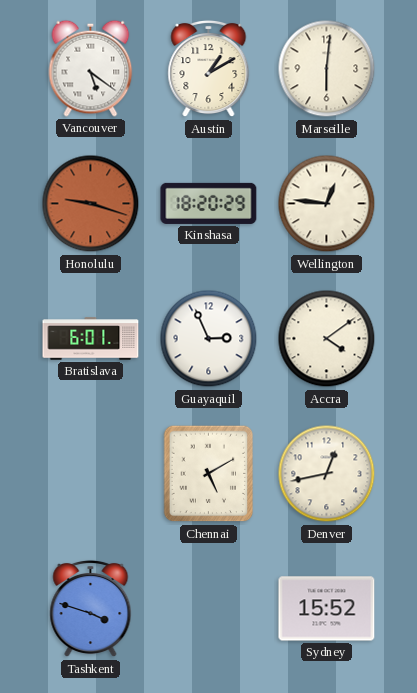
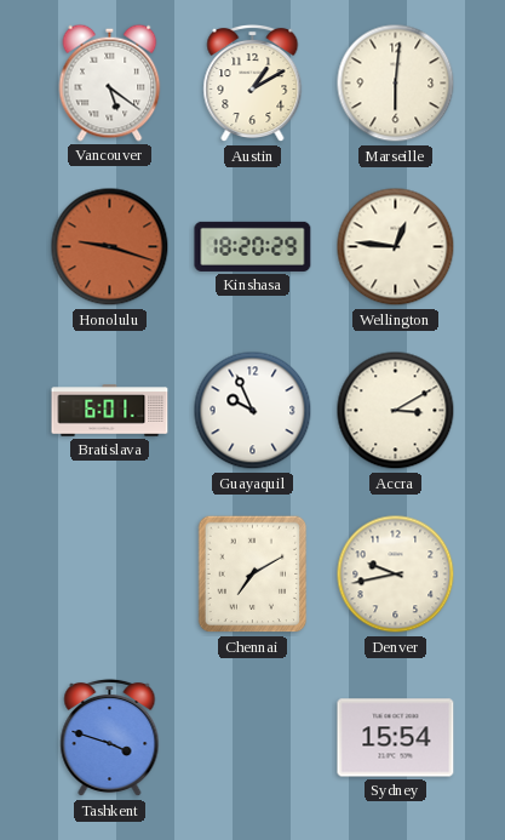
Guayaquil: 2:56 -> 9:56
Accra: 4:09 -> 3:10
Chennai: 5:10 -> 7:10
Denver: 12:43 -> 9:43
Sydney: 15:52 -> 15:54
